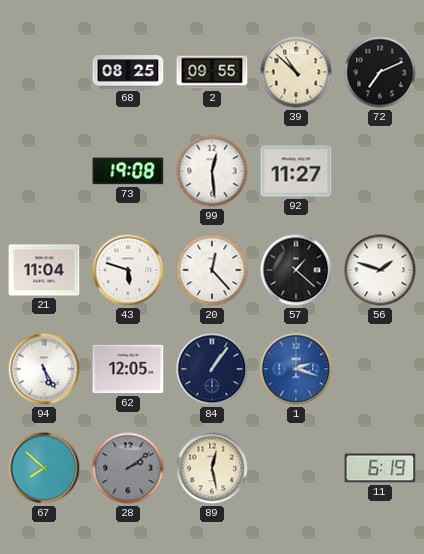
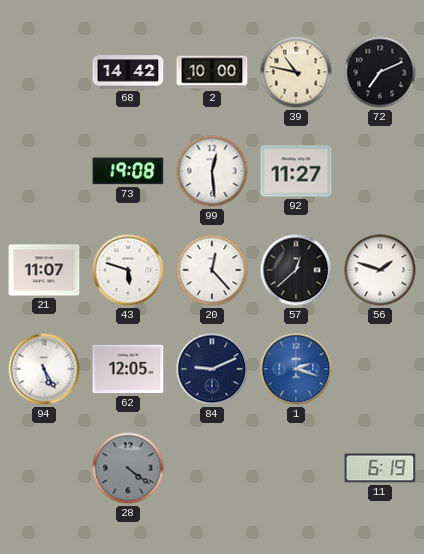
68: 08:25 -> 14:42
2: 09:55 -> 10:00
39: 10:52 -> 10:47
21: 11:04 -> 11:07
57: 1:22 -> 12:38
84: 1:06 -> 9:11
67: 7:52 -> none
28: 2:09 -> 4:21
89: 12:28 -> none
